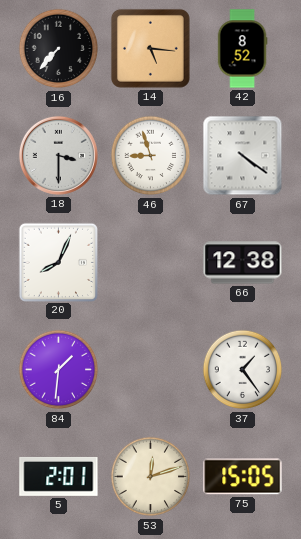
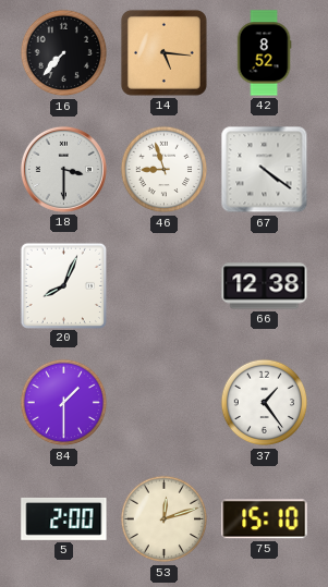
84: 1:31 -> 1:30
5: 2:01 -> 2:00
75: 15:05 -> 15:10
